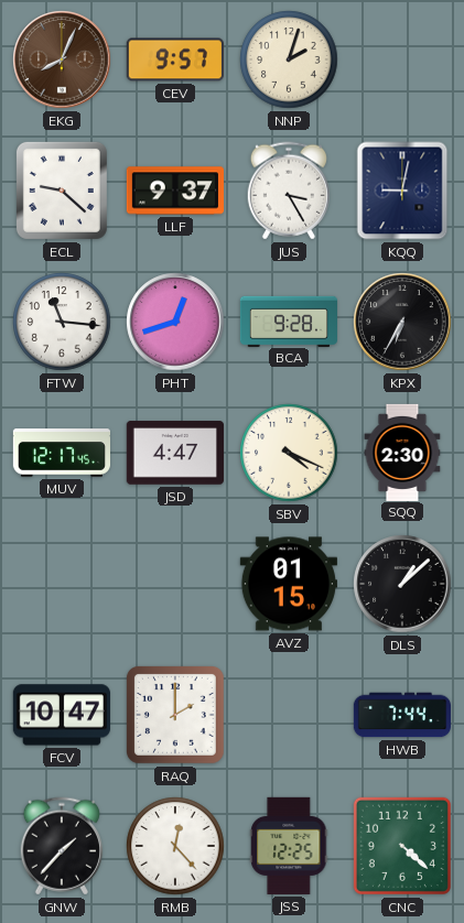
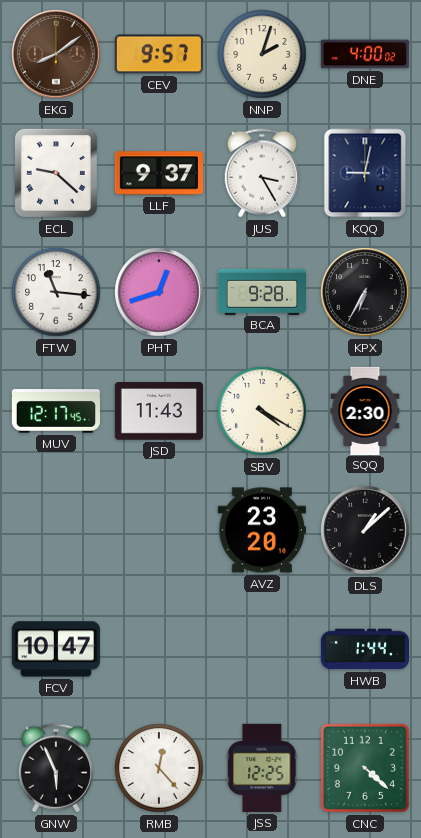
EKG: 8:04 -> 8:09
DNE: none -> 4:00
JSD: 4:47 -> 11:43
SBV: 4:19 -> 4:20
AVZ: 01:15 -> 23:20
RAQ: 2:00 -> none
HWB: 7:44 -> 1:44
GNW: 1:37 -> 5:56
